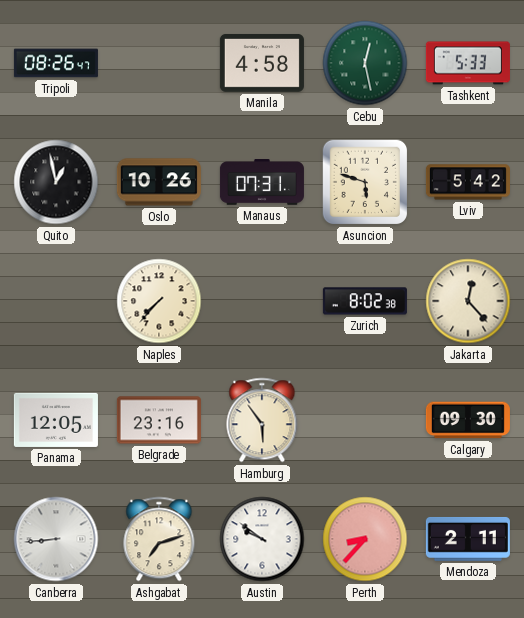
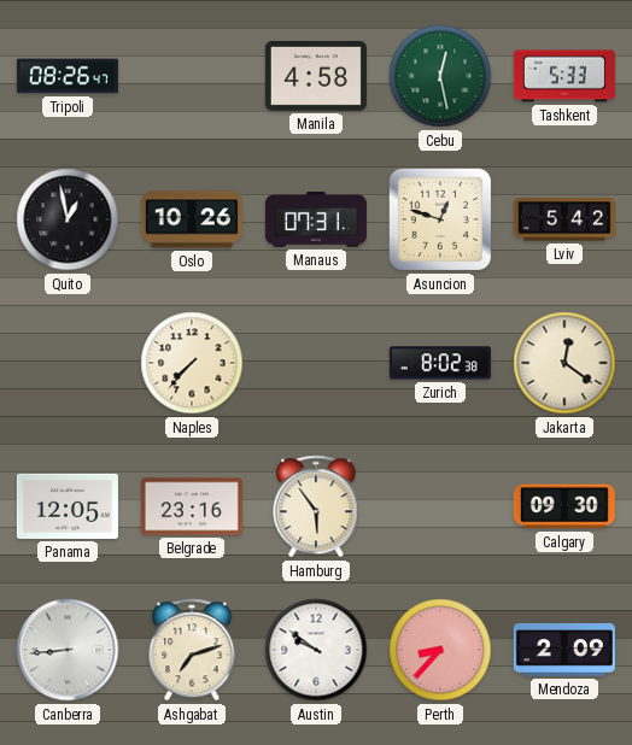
Asuncion: 5:48 -> 12:48
Jakarta: 12:23 -> 12:21
Mendoza: 2:11 -> 2:09
